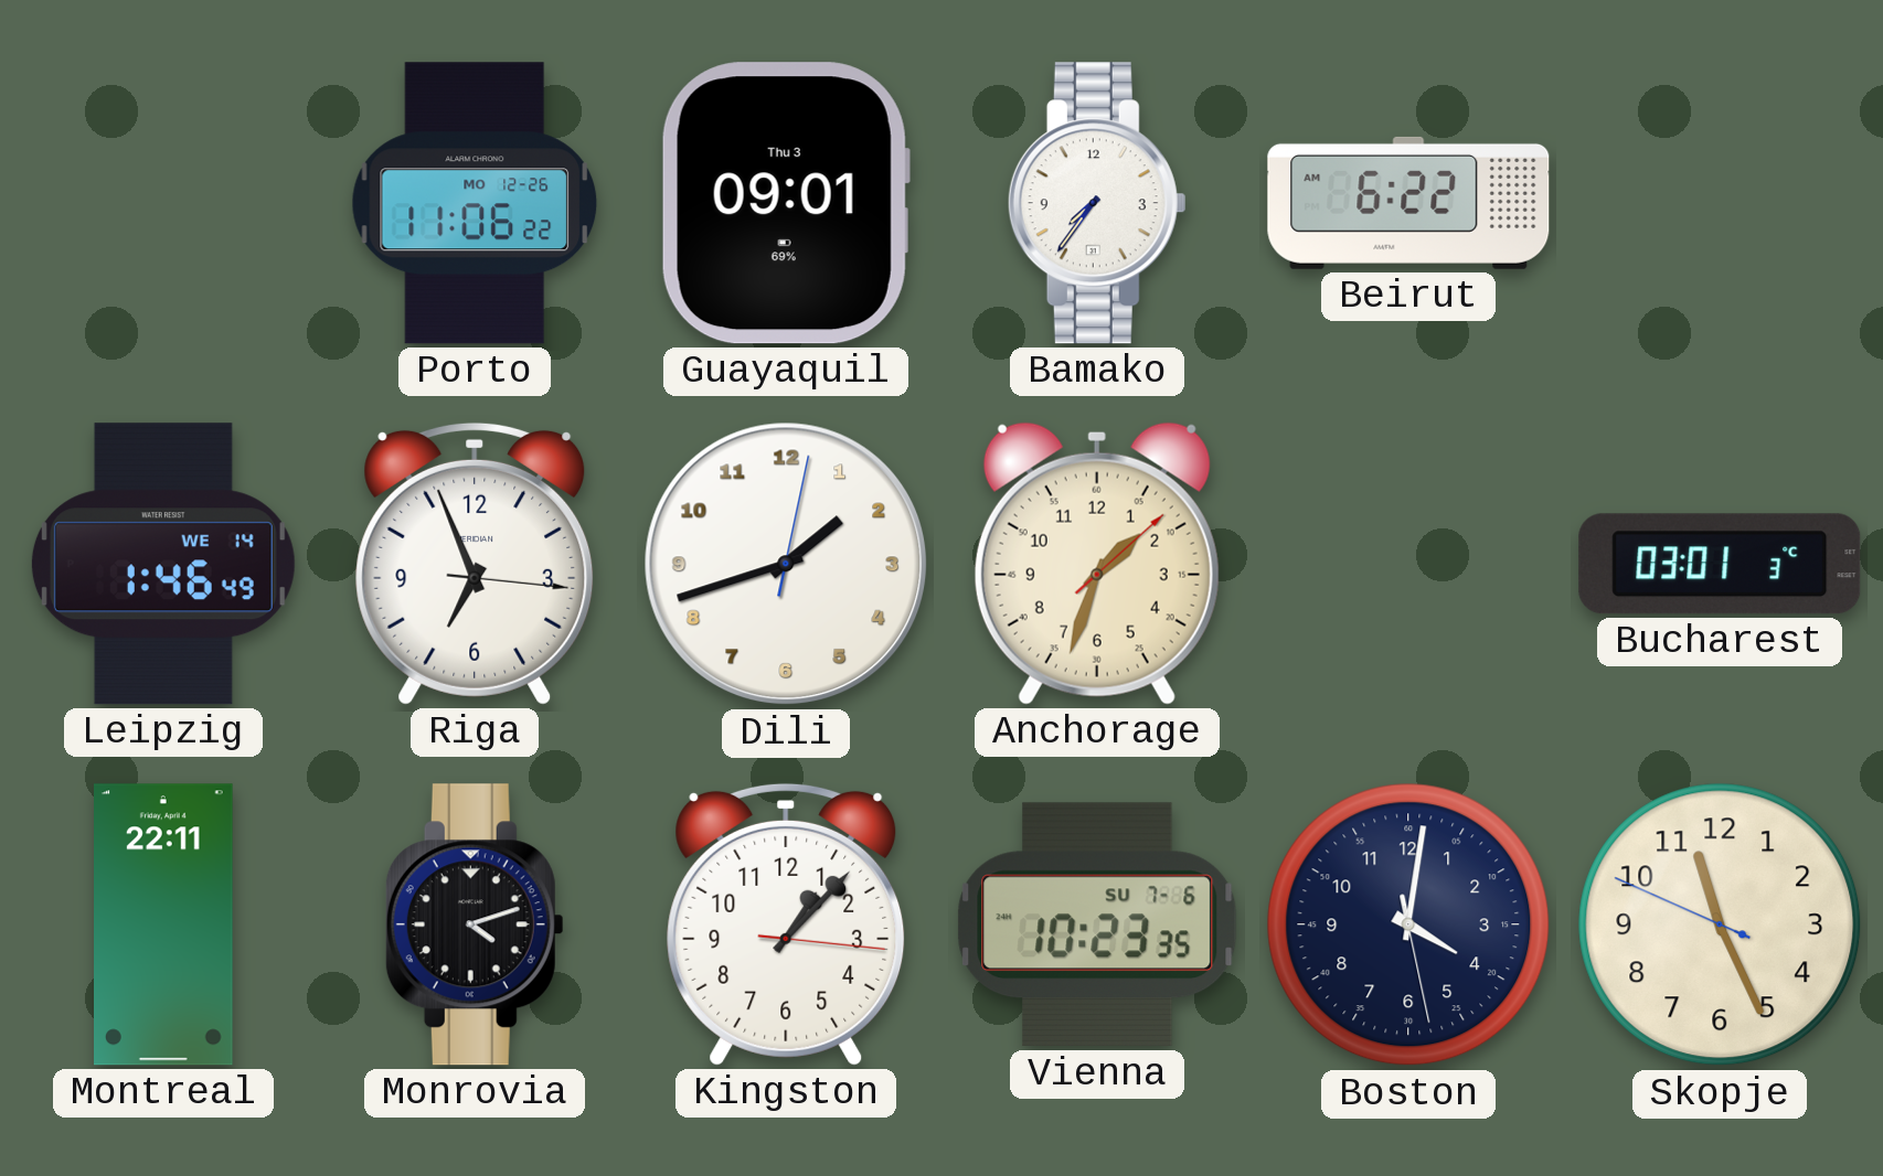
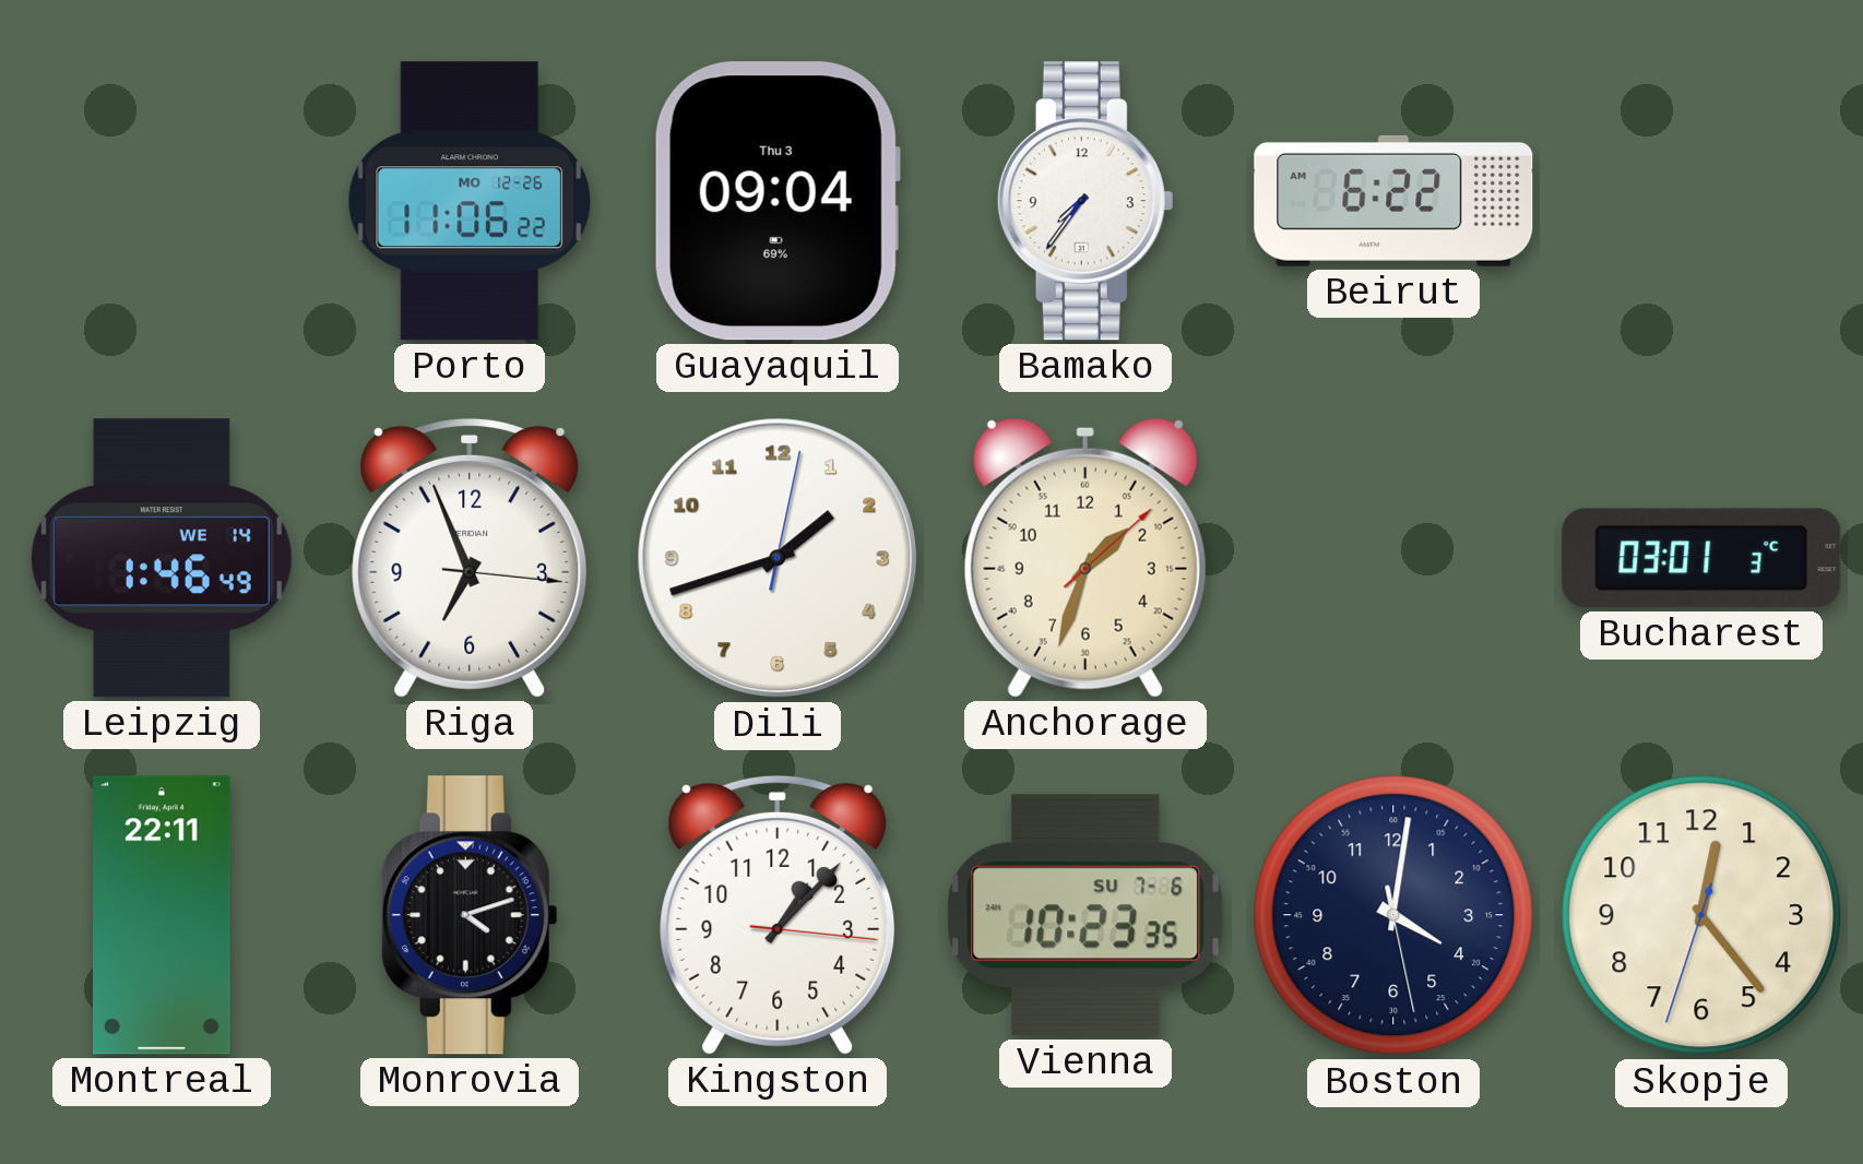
Guayaquil: 09:01 -> 09:04
Skopje: 11:25 -> 12:23
